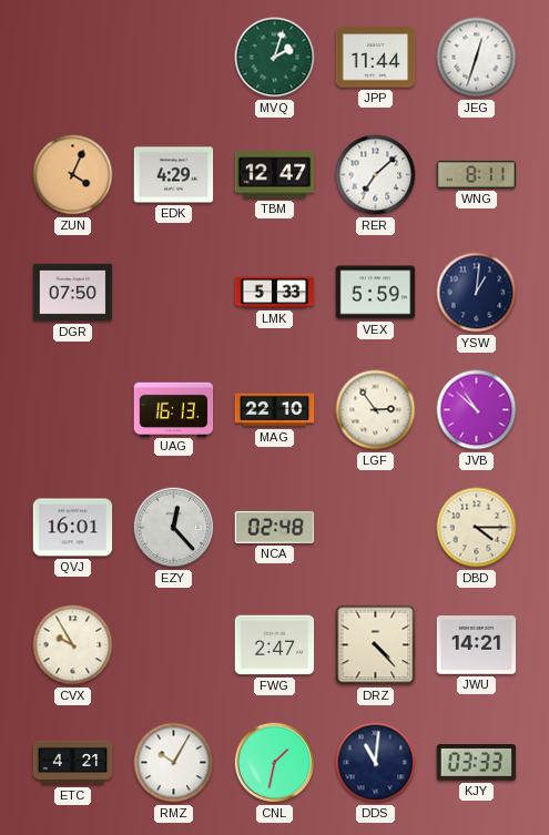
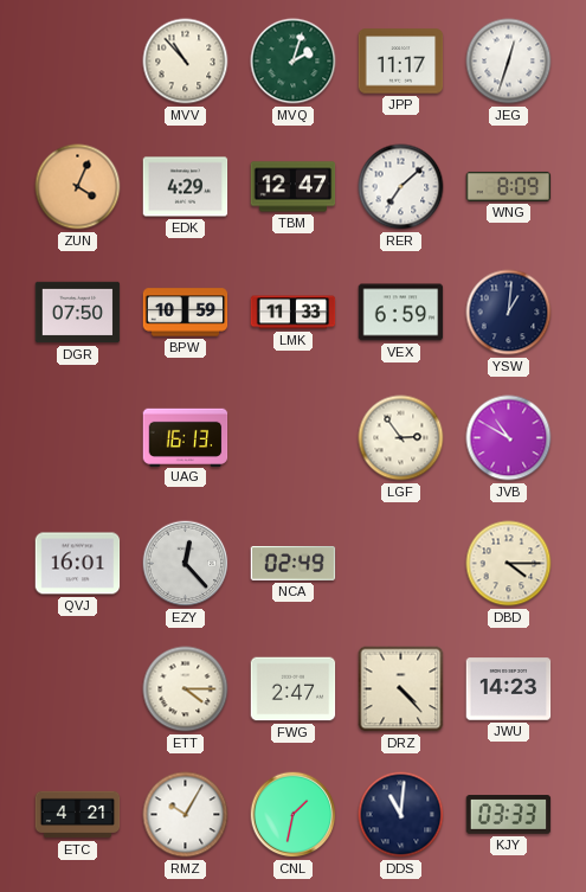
MVV: none -> 10:53
JPP: 11:44 -> 11:17
WNG: 8:11 -> 8:09
BPW: none -> 10:59
LMK: 5:33 -> 11:33
VEX: 5:59 -> 6:59
MAG: 22:10 -> none
JVB: 10:52 -> 10:50
NCA: 02:48 -> 02:49
CVX: 9:55 -> none
ETT: none -> 4:15
JWU: 14:21 -> 14:23
